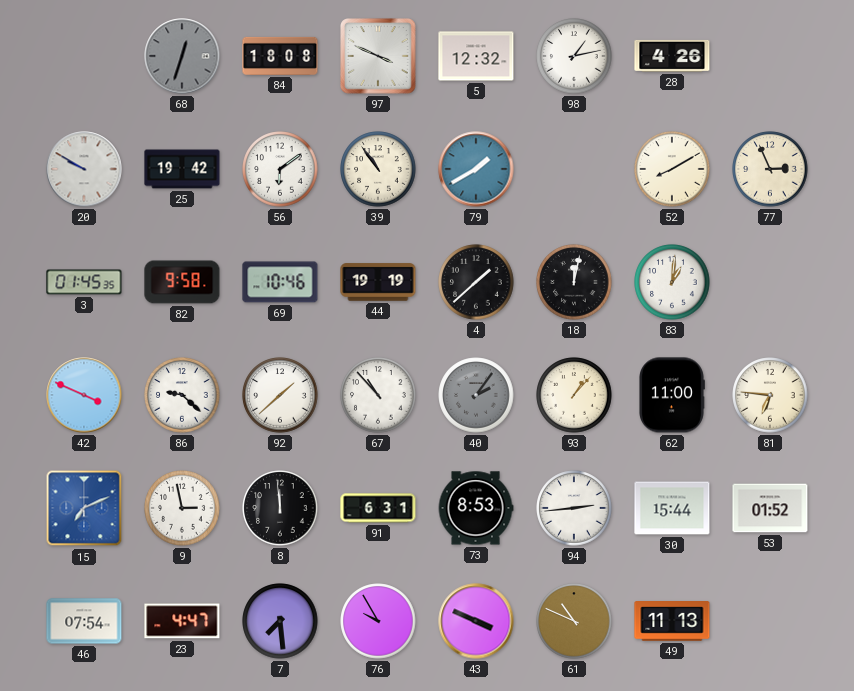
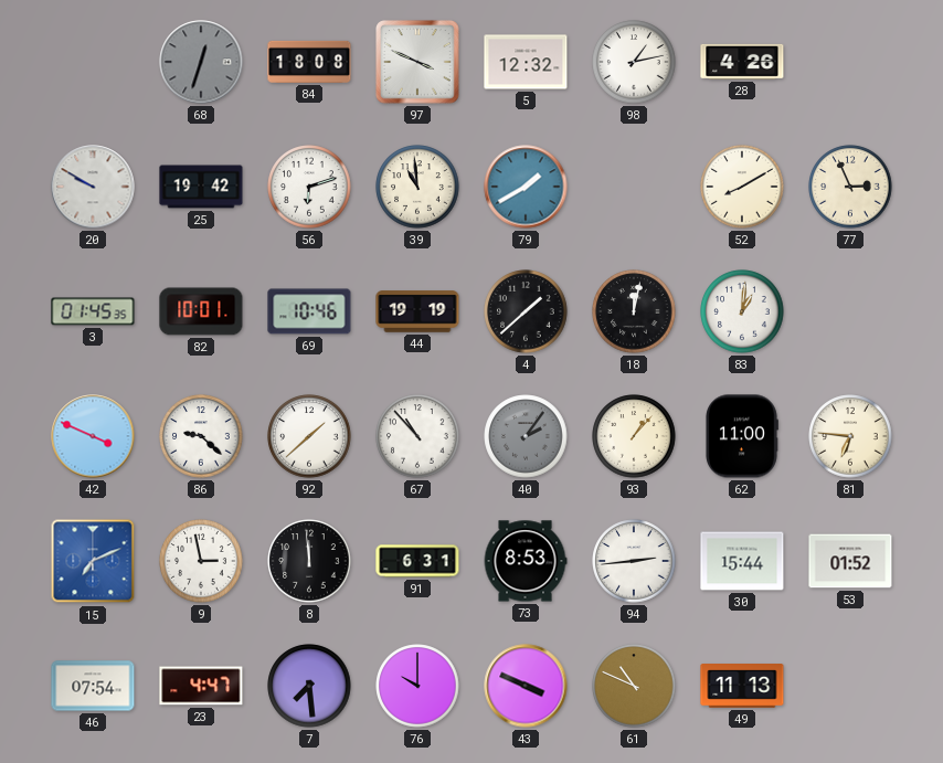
56: 6:09 -> 6:12
39: 10:54 -> 10:59
82: 9:58 -> 10:01
76: 9:55 -> 10:00
